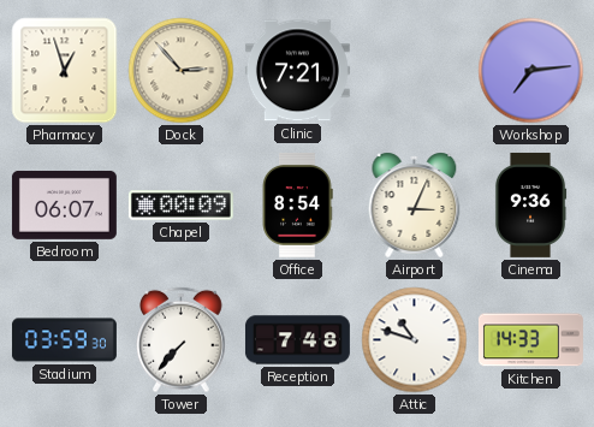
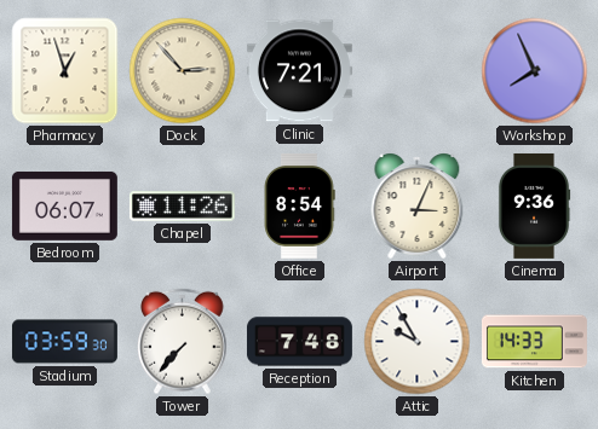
Workshop: 7:14 -> 7:56
Chapel: 00:09 -> 11:26
Attic: 10:48 -> 9:55
